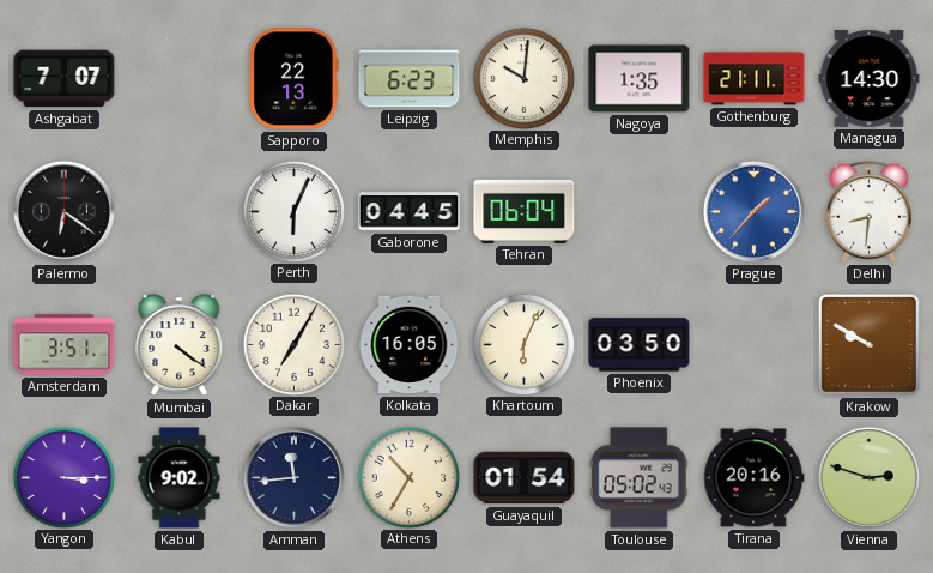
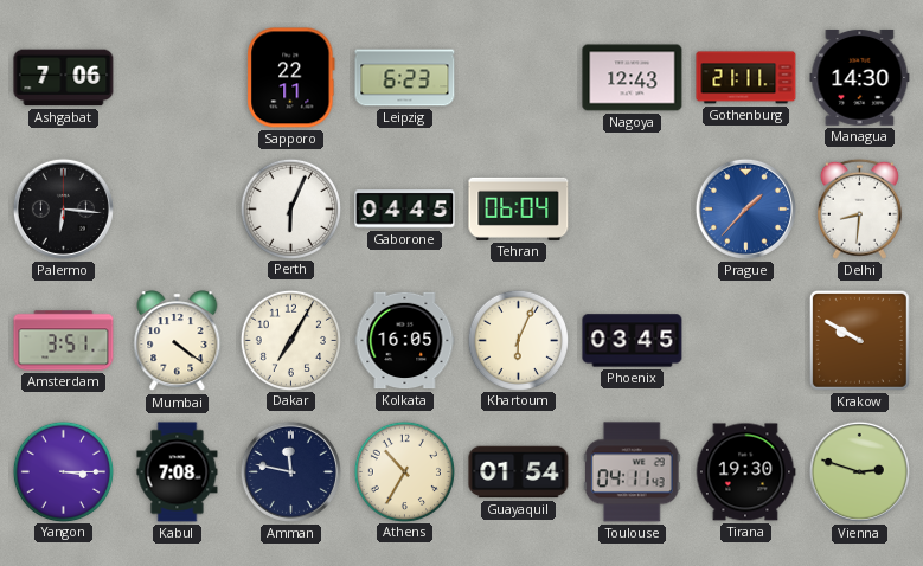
Ashgabat: 7:07 -> 7:06
Sapporo: 22:13 -> 22:11
Memphis: 10:01 -> none
Nagoya: 1:35 -> 12:43
Palermo: 6:21 -> 6:16
Phoenix: 03:50 -> 03:45
Kabul: 9:02 -> 7:08
Amman: 11:44 -> 11:47
Toulouse: 05:02 -> 04:11
Tirana: 20:16 -> 19:30
